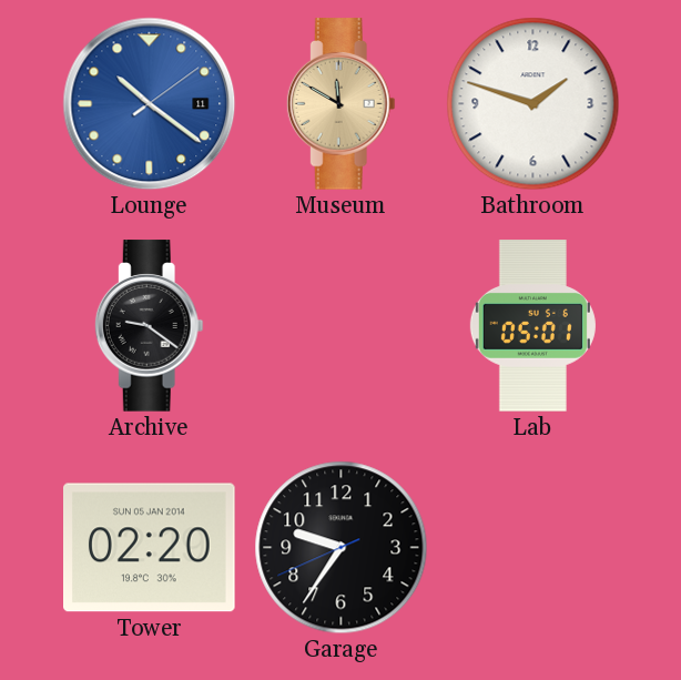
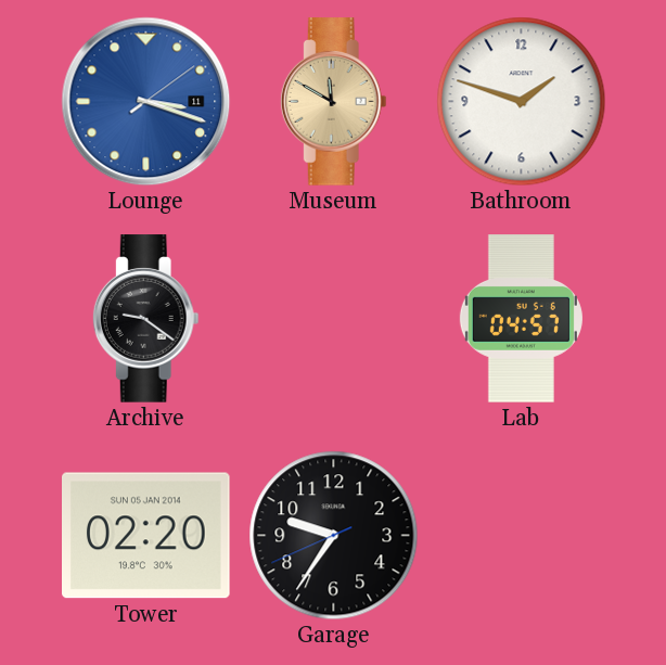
Lounge: 10:21 -> 3:18
Lab: 05:01 -> 04:57
